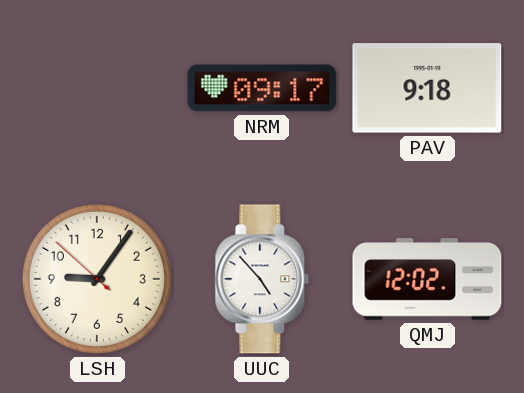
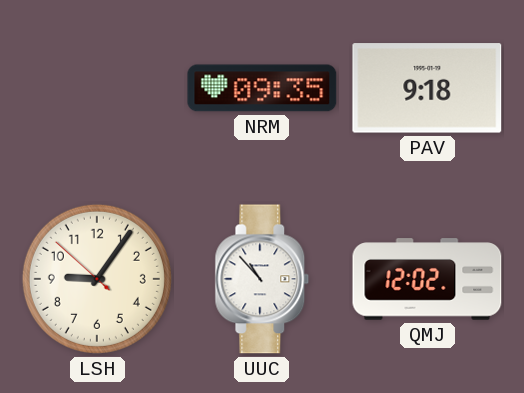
NRM: 09:17 -> 09:35
UUC: 4:53 -> 10:53
